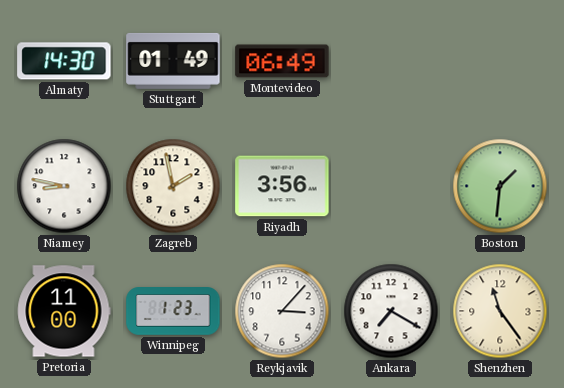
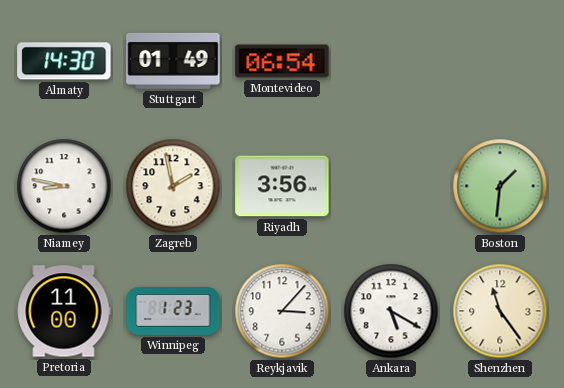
Montevideo: 06:49 -> 06:54
Ankara: 7:20 -> 5:20
